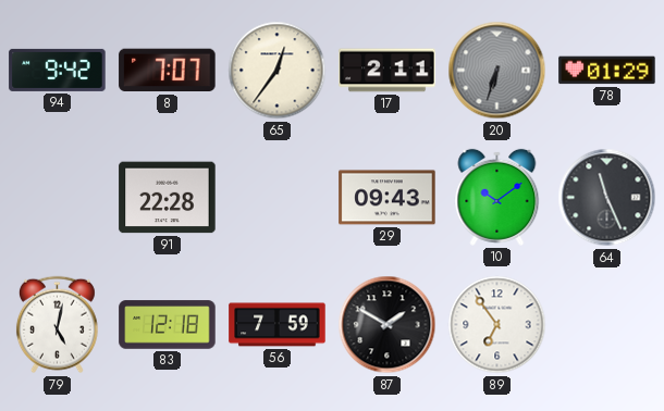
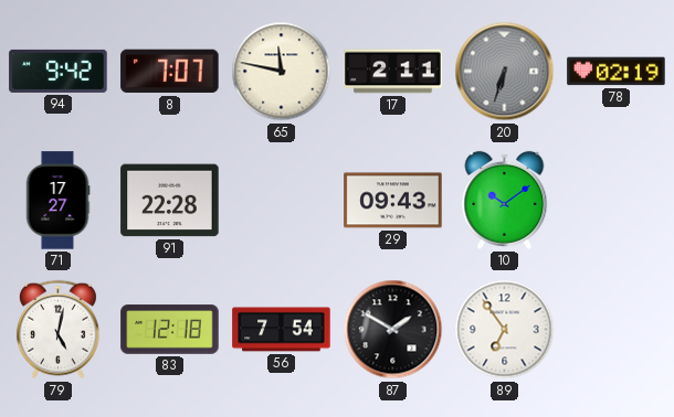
65: 12:36 -> 11:47
78: 01:29 -> 02:19
71: none -> 17:27
64: 11:26 -> none
56: 7:59 -> 7:54
